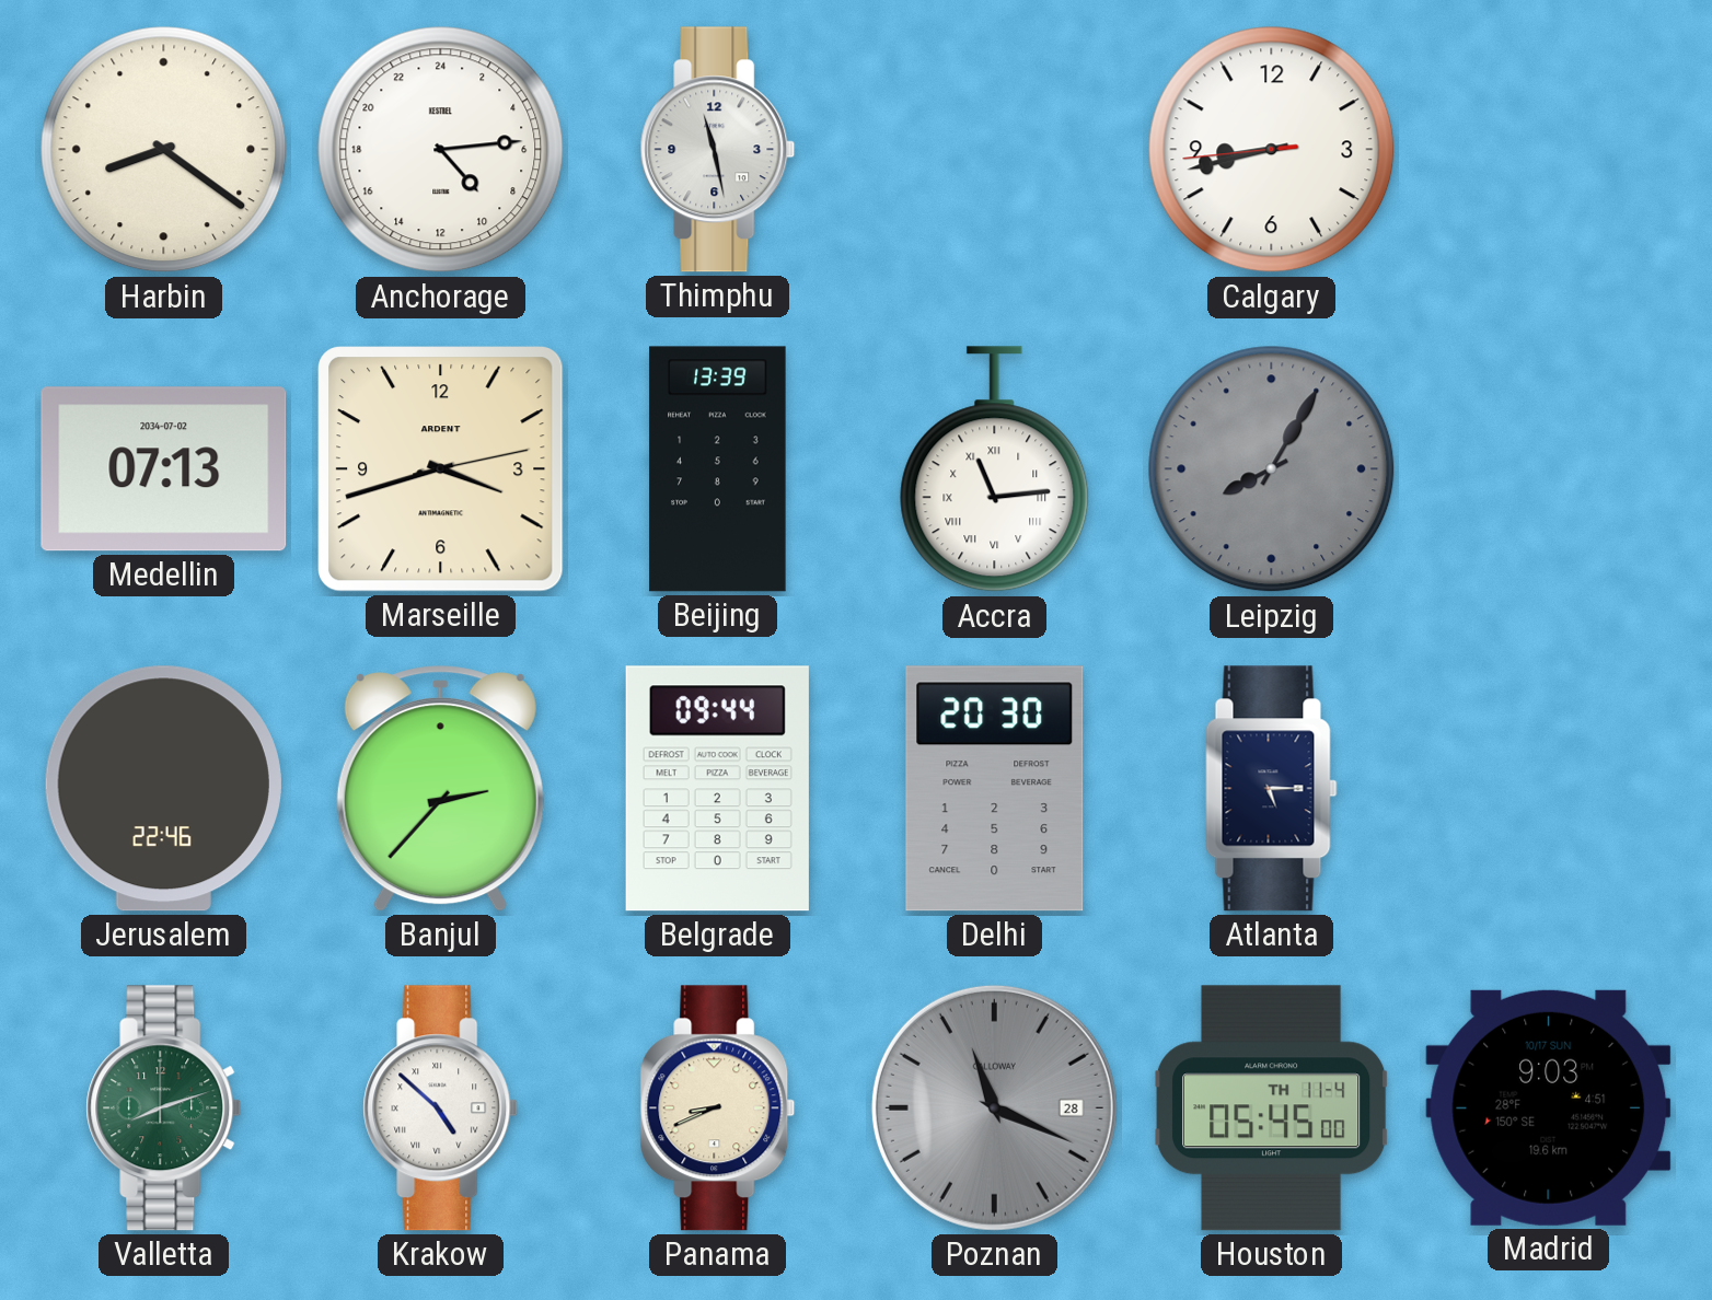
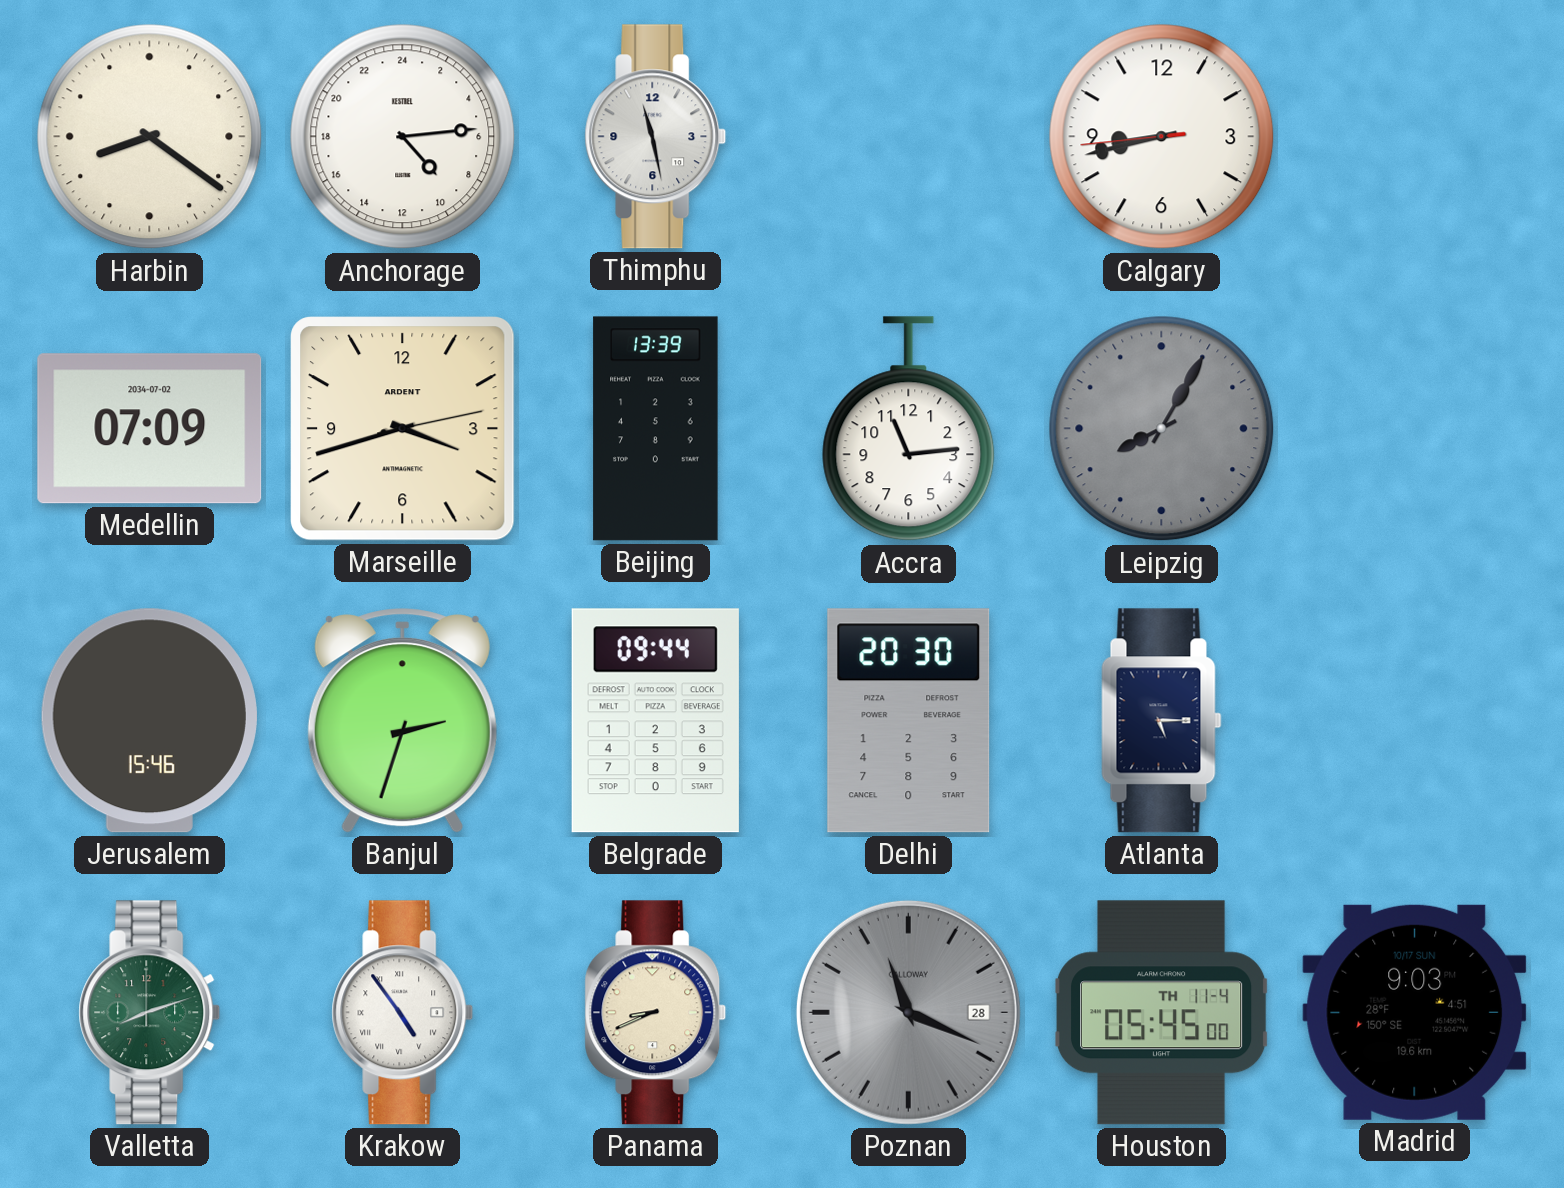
Medellin: 07:13 -> 07:09
Accra numerals: Roman -> Arabic
Jerusalem: 22:46 -> 15:46
Banjul: 2:37 -> 2:33
Krakow: 4:52 -> 4:54
